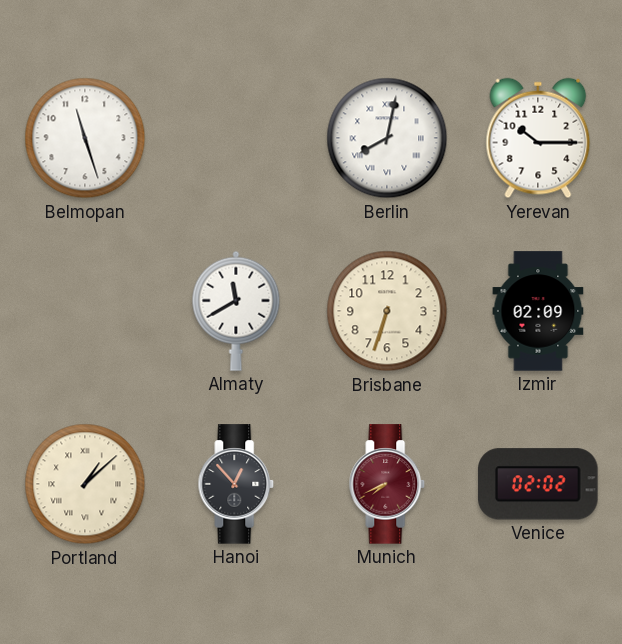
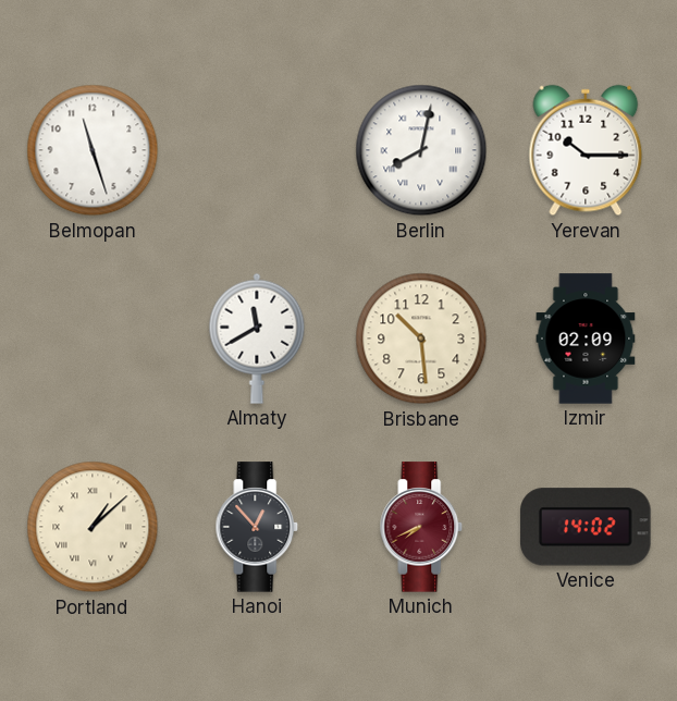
Brisbane: 6:33 -> 10:29
Venice: 02:02 -> 14:02
